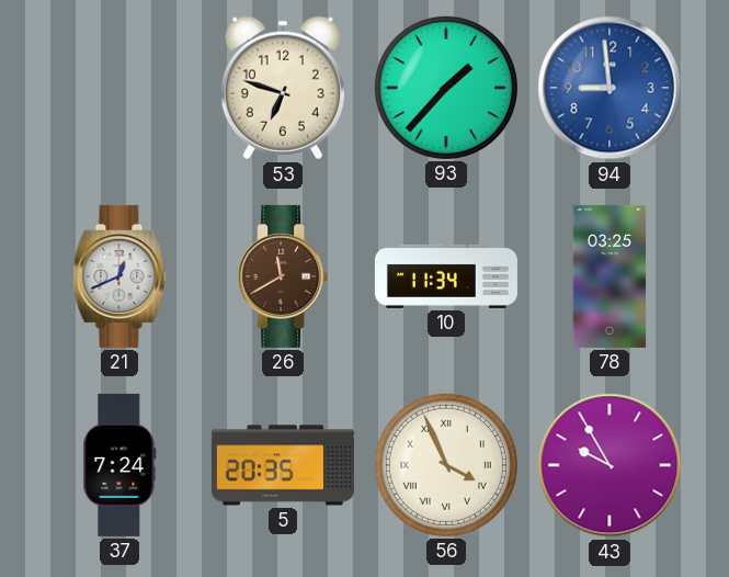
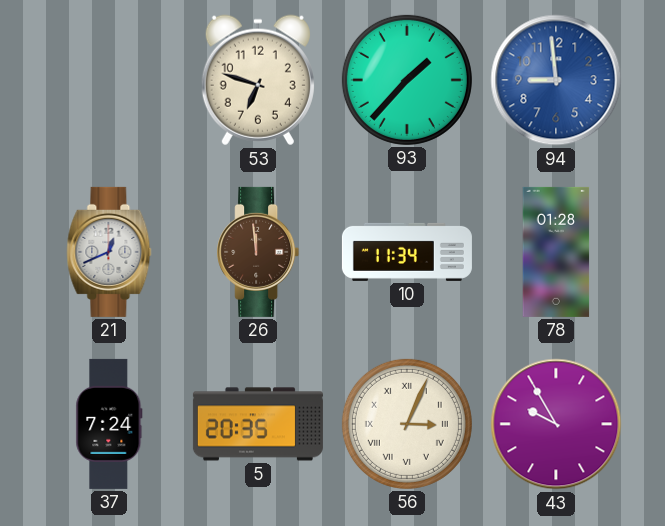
26: 11:40 -> 11:59
78: 03:25 -> 01:28
56: 3:56 -> 3:04
